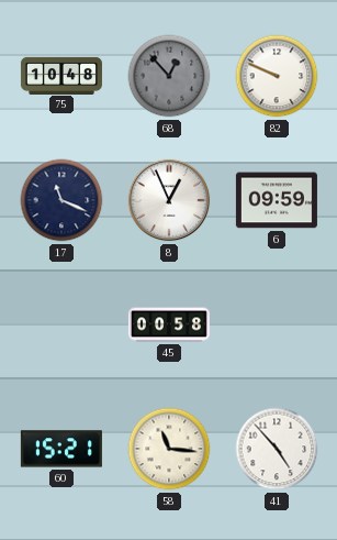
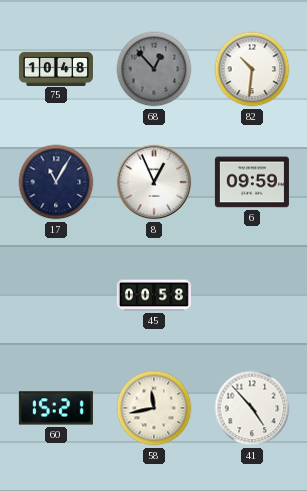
82: 9:49 -> 10:31
17: 11:19 -> 11:05
58: 11:16 -> 11:43
